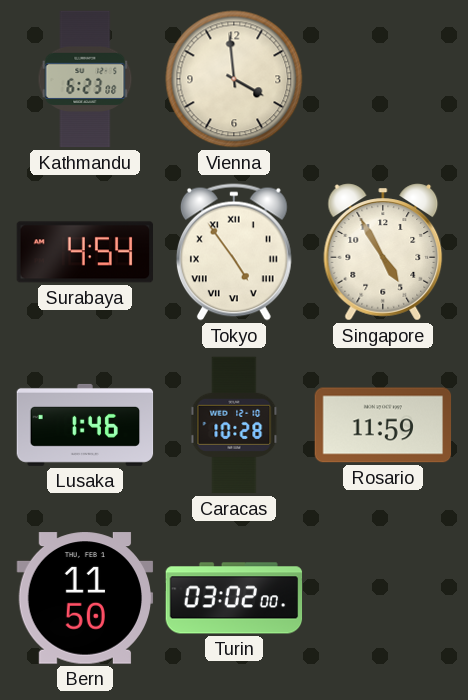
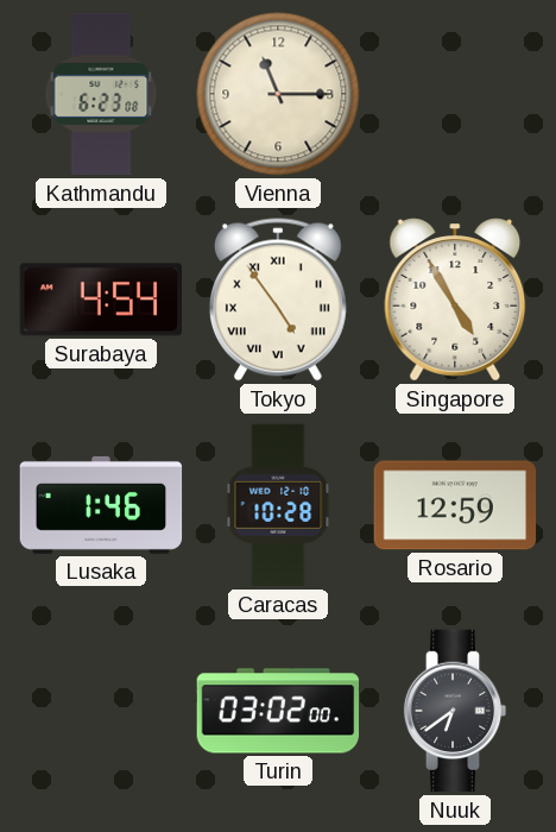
Vienna: 3:59 -> 11:15
Rosario: 11:59 -> 12:59
Bern: 11:50 -> none
Nuuk: none -> 6:39
